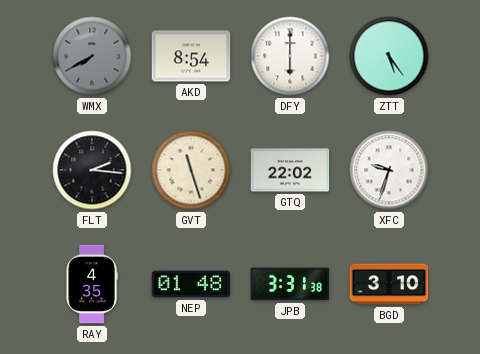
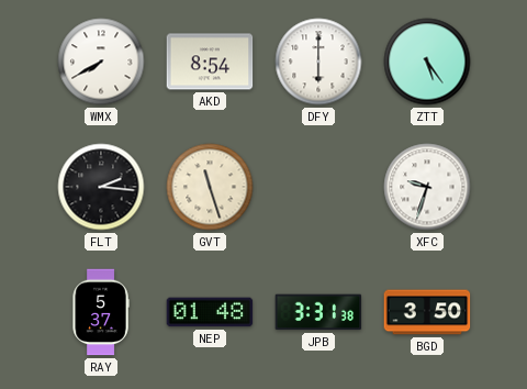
WMX dial: grey -> white
GTQ: 22:02 -> none
RAY: 4:35 -> 5:37
BGD: 3:10 -> 3:50
